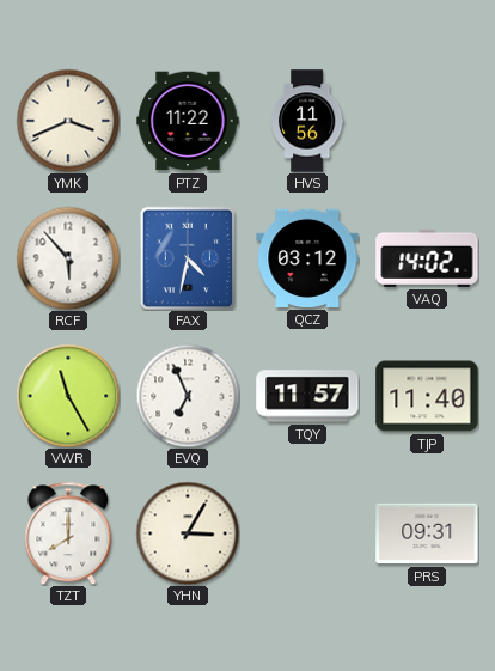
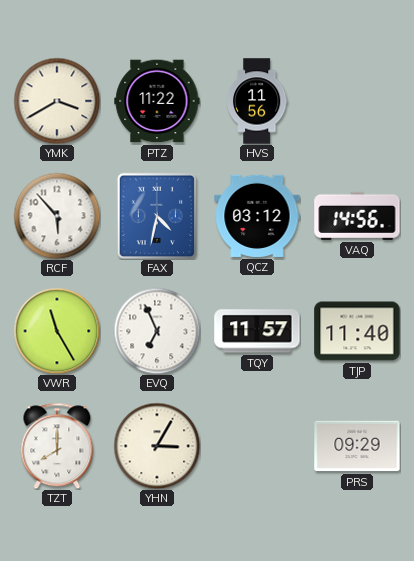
YMK: 3:41 -> 3:40
VAQ: 14:02 -> 14:56
PRS: 09:31 -> 09:29
